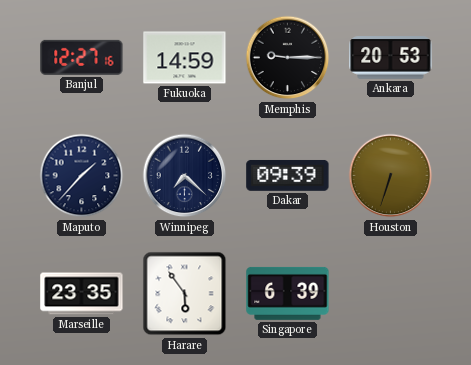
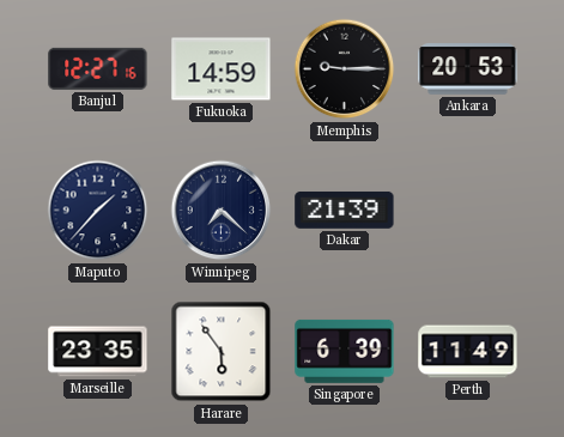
Dakar: 09:39 -> 21:39
Houston: 6:33 -> none
Perth: none -> 11:49
